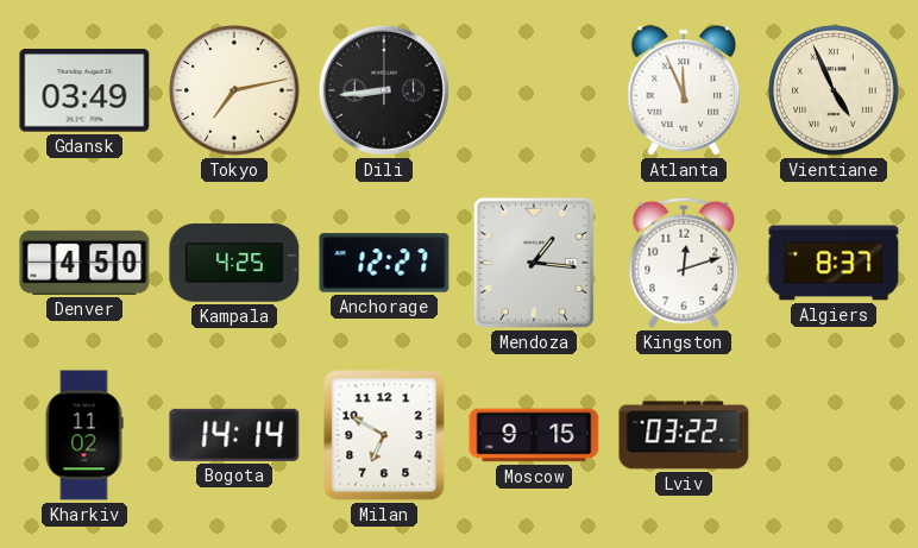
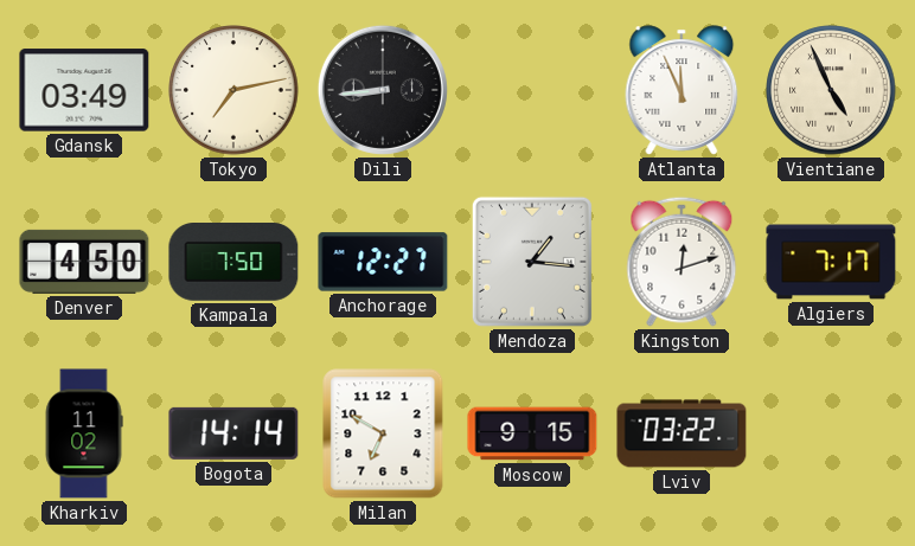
Kampala: 4:25 -> 7:50
Algiers: 8:37 -> 7:17
